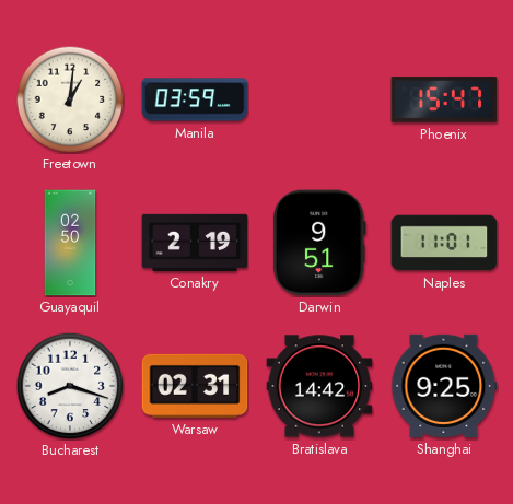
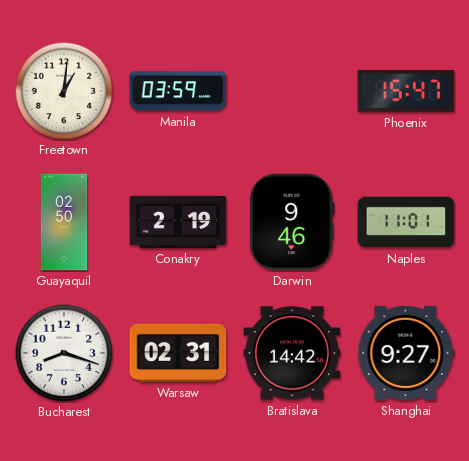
Darwin: 9:51 -> 9:46
Shanghai: 9:25 -> 9:27
